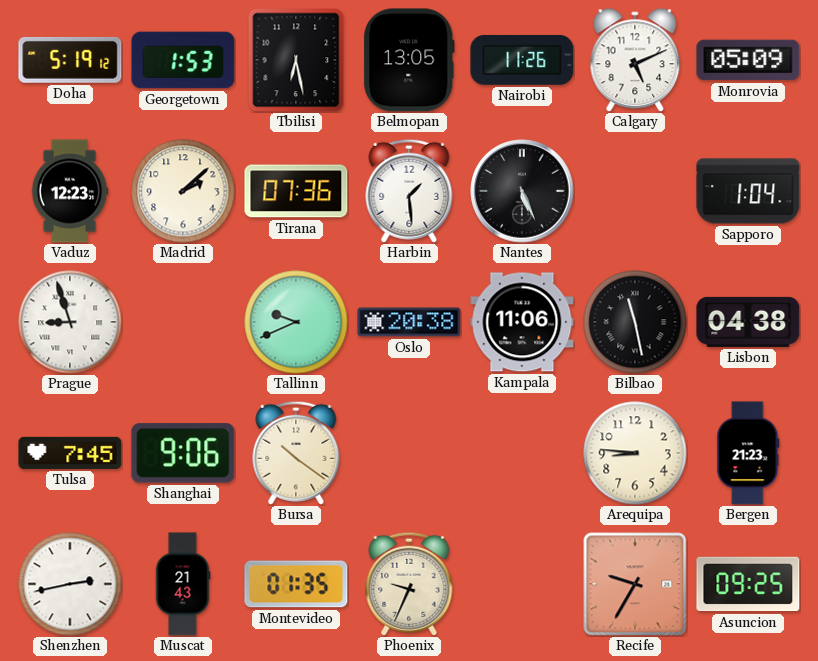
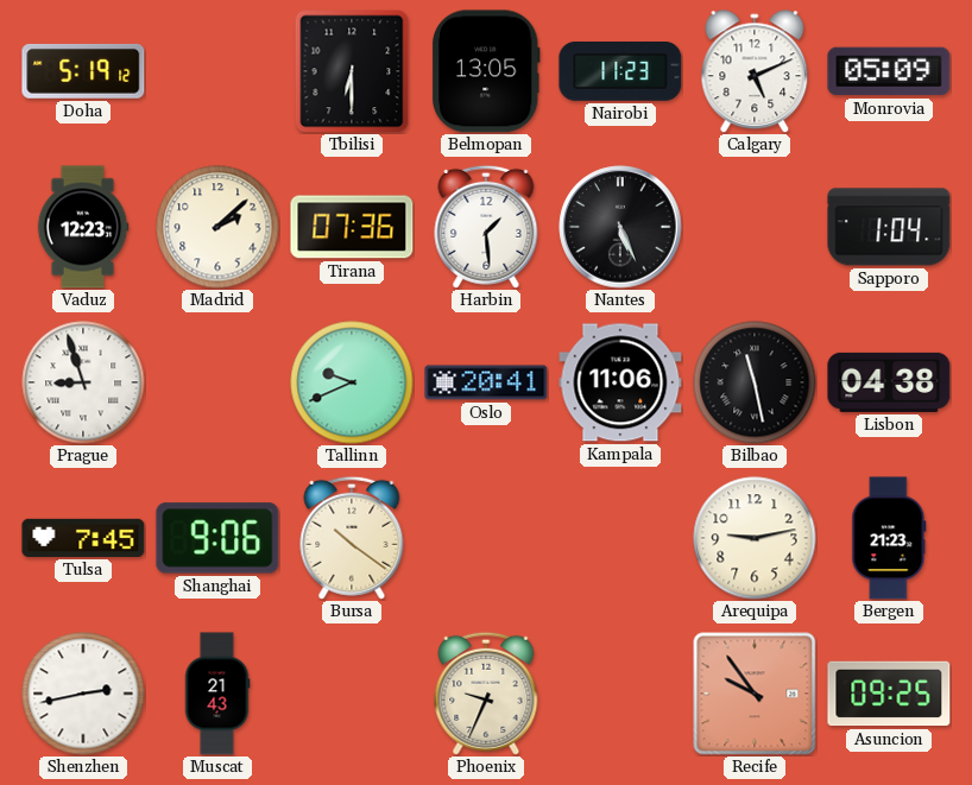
Georgetown: 1:53 -> none
Tbilisi: 6:28 -> 6:30
Nairobi: 11:26 -> 11:23
Oslo: 20:38 -> 20:41
Arequipa: 8:46 -> 9:13
Montevideo: 01:35 -> none
Recife: 9:35 -> 9:54
